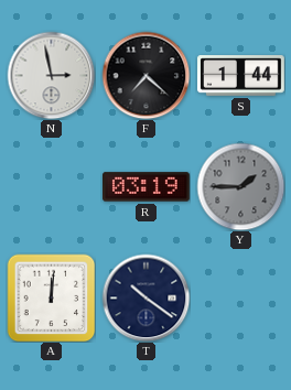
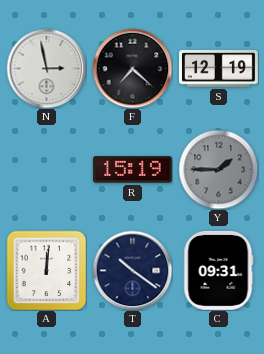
S: 1:44 -> 12:19
R: 03:19 -> 15:19
C: none -> 09:31
